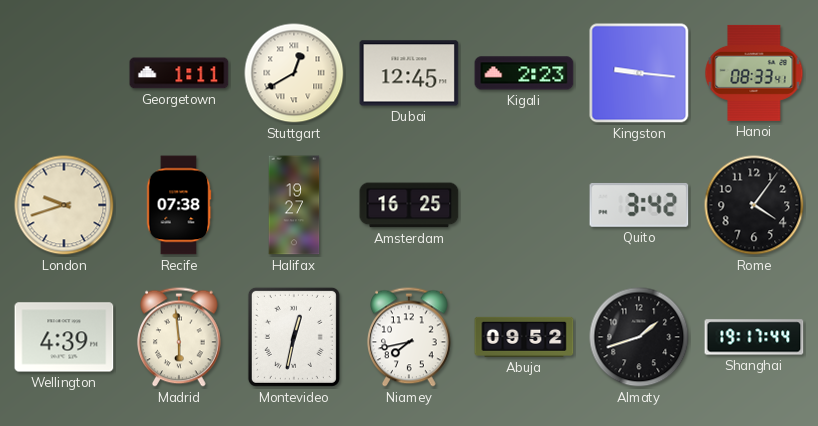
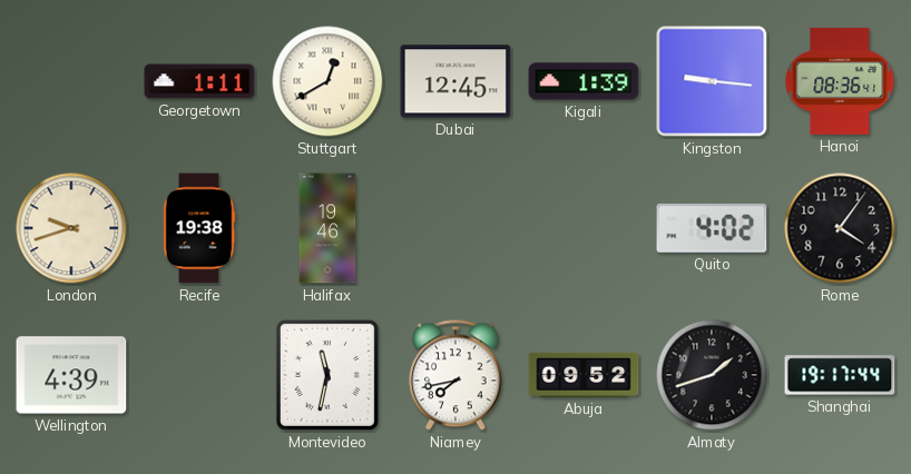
Kigali: 2:23 -> 1:39
Hanoi: 08:33 -> 08:36
Recife: 07:38 -> 19:38
Halifax: 19:27 -> 19:46
Amsterdam: 16:25 -> none
Quito: 3:42 -> 4:02
Madrid: 5:59 -> none
Montevideo: 12:32 -> 11:32
